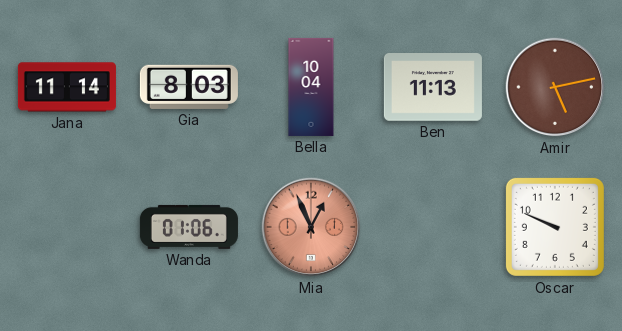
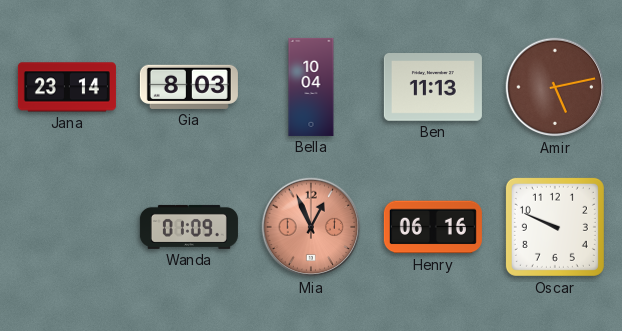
Jana: 11:14 -> 23:14
Wanda: 01:06 -> 01:09
Henry: none -> 06:16
